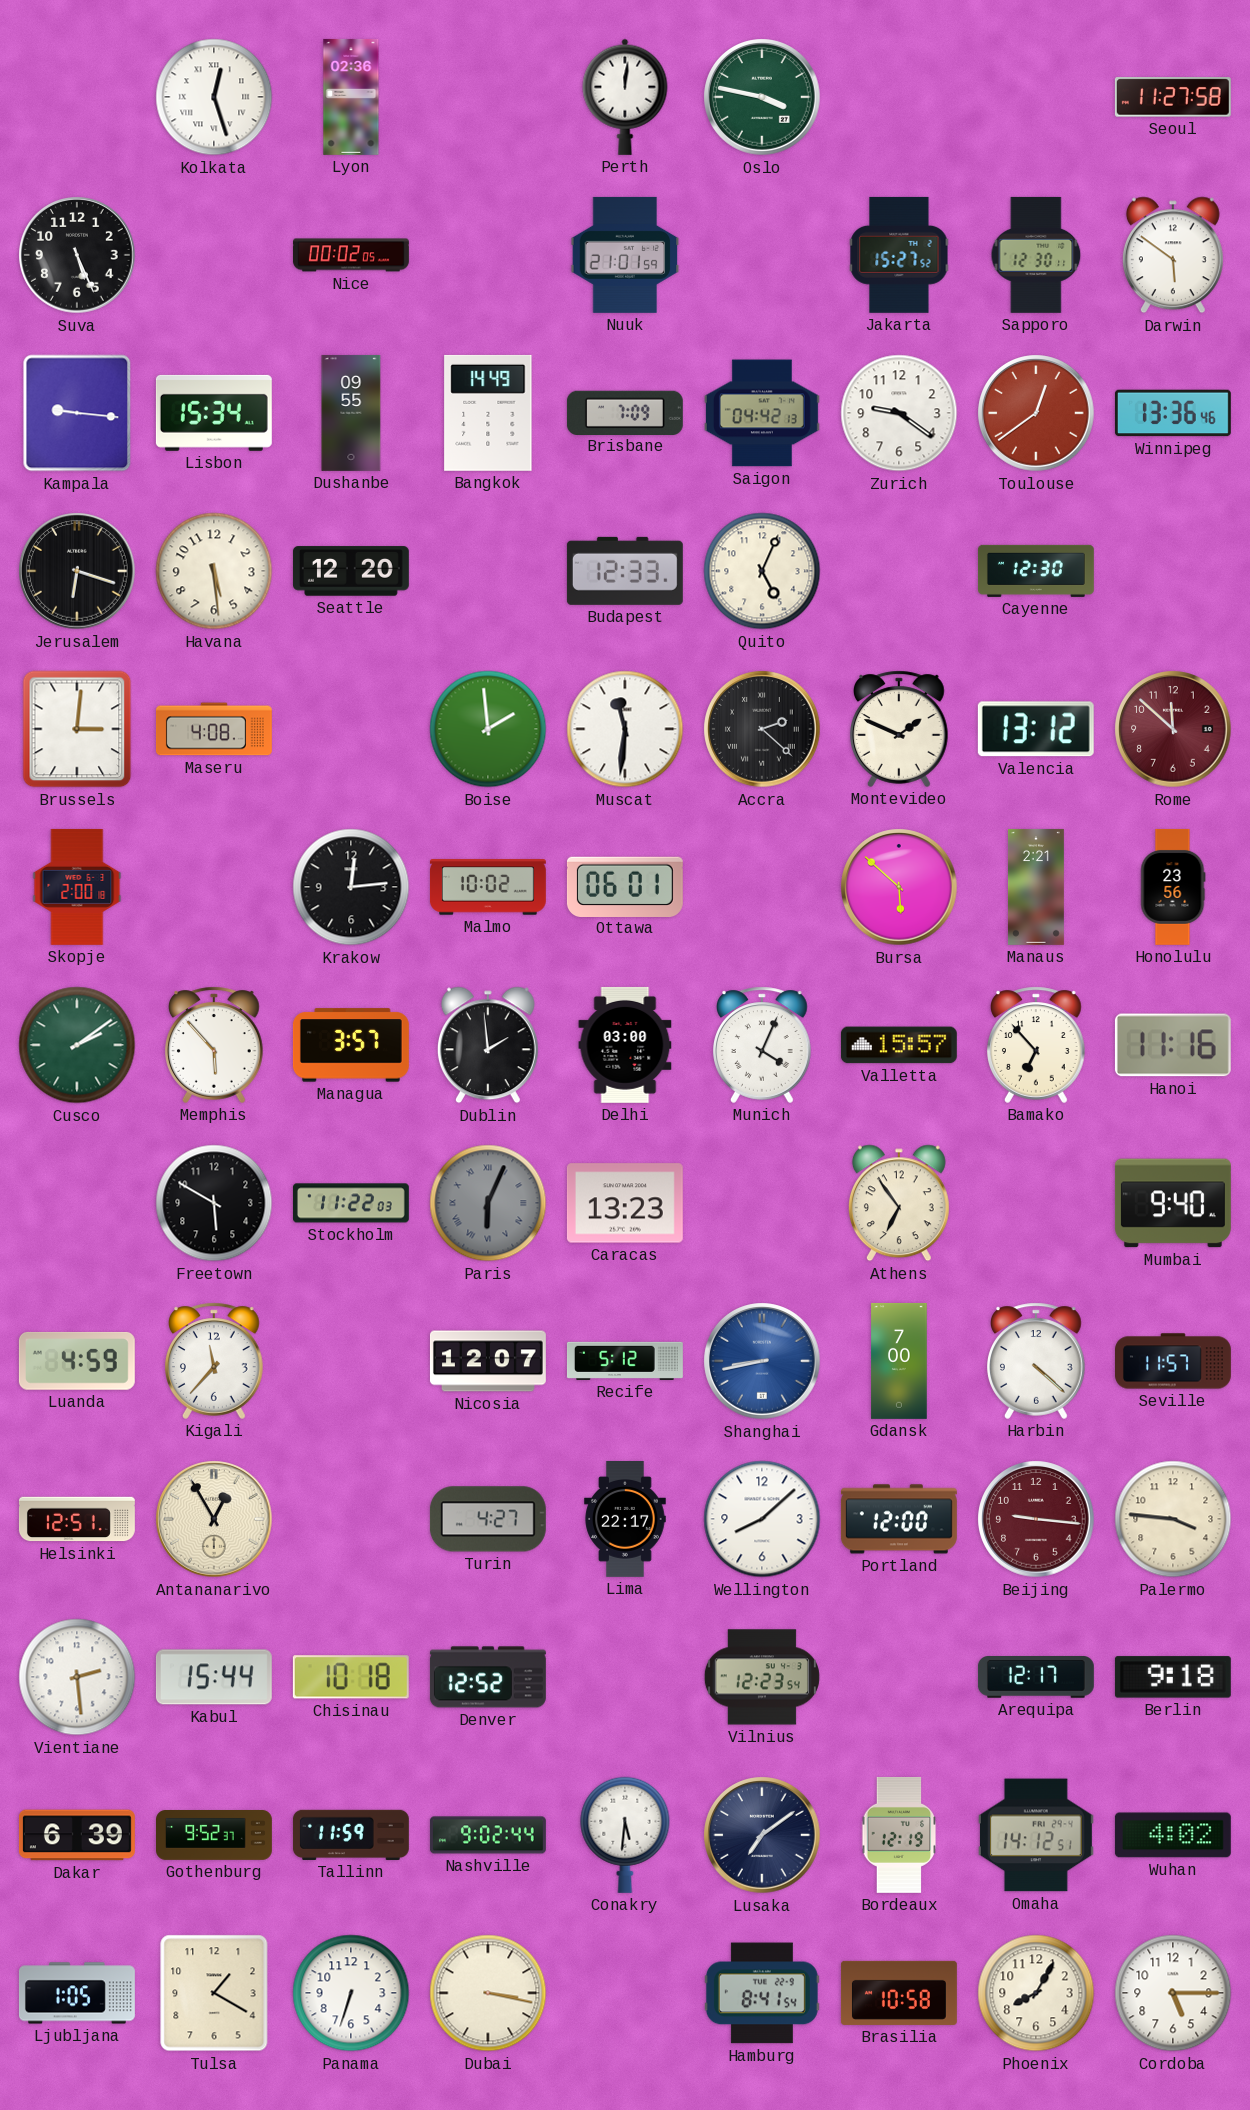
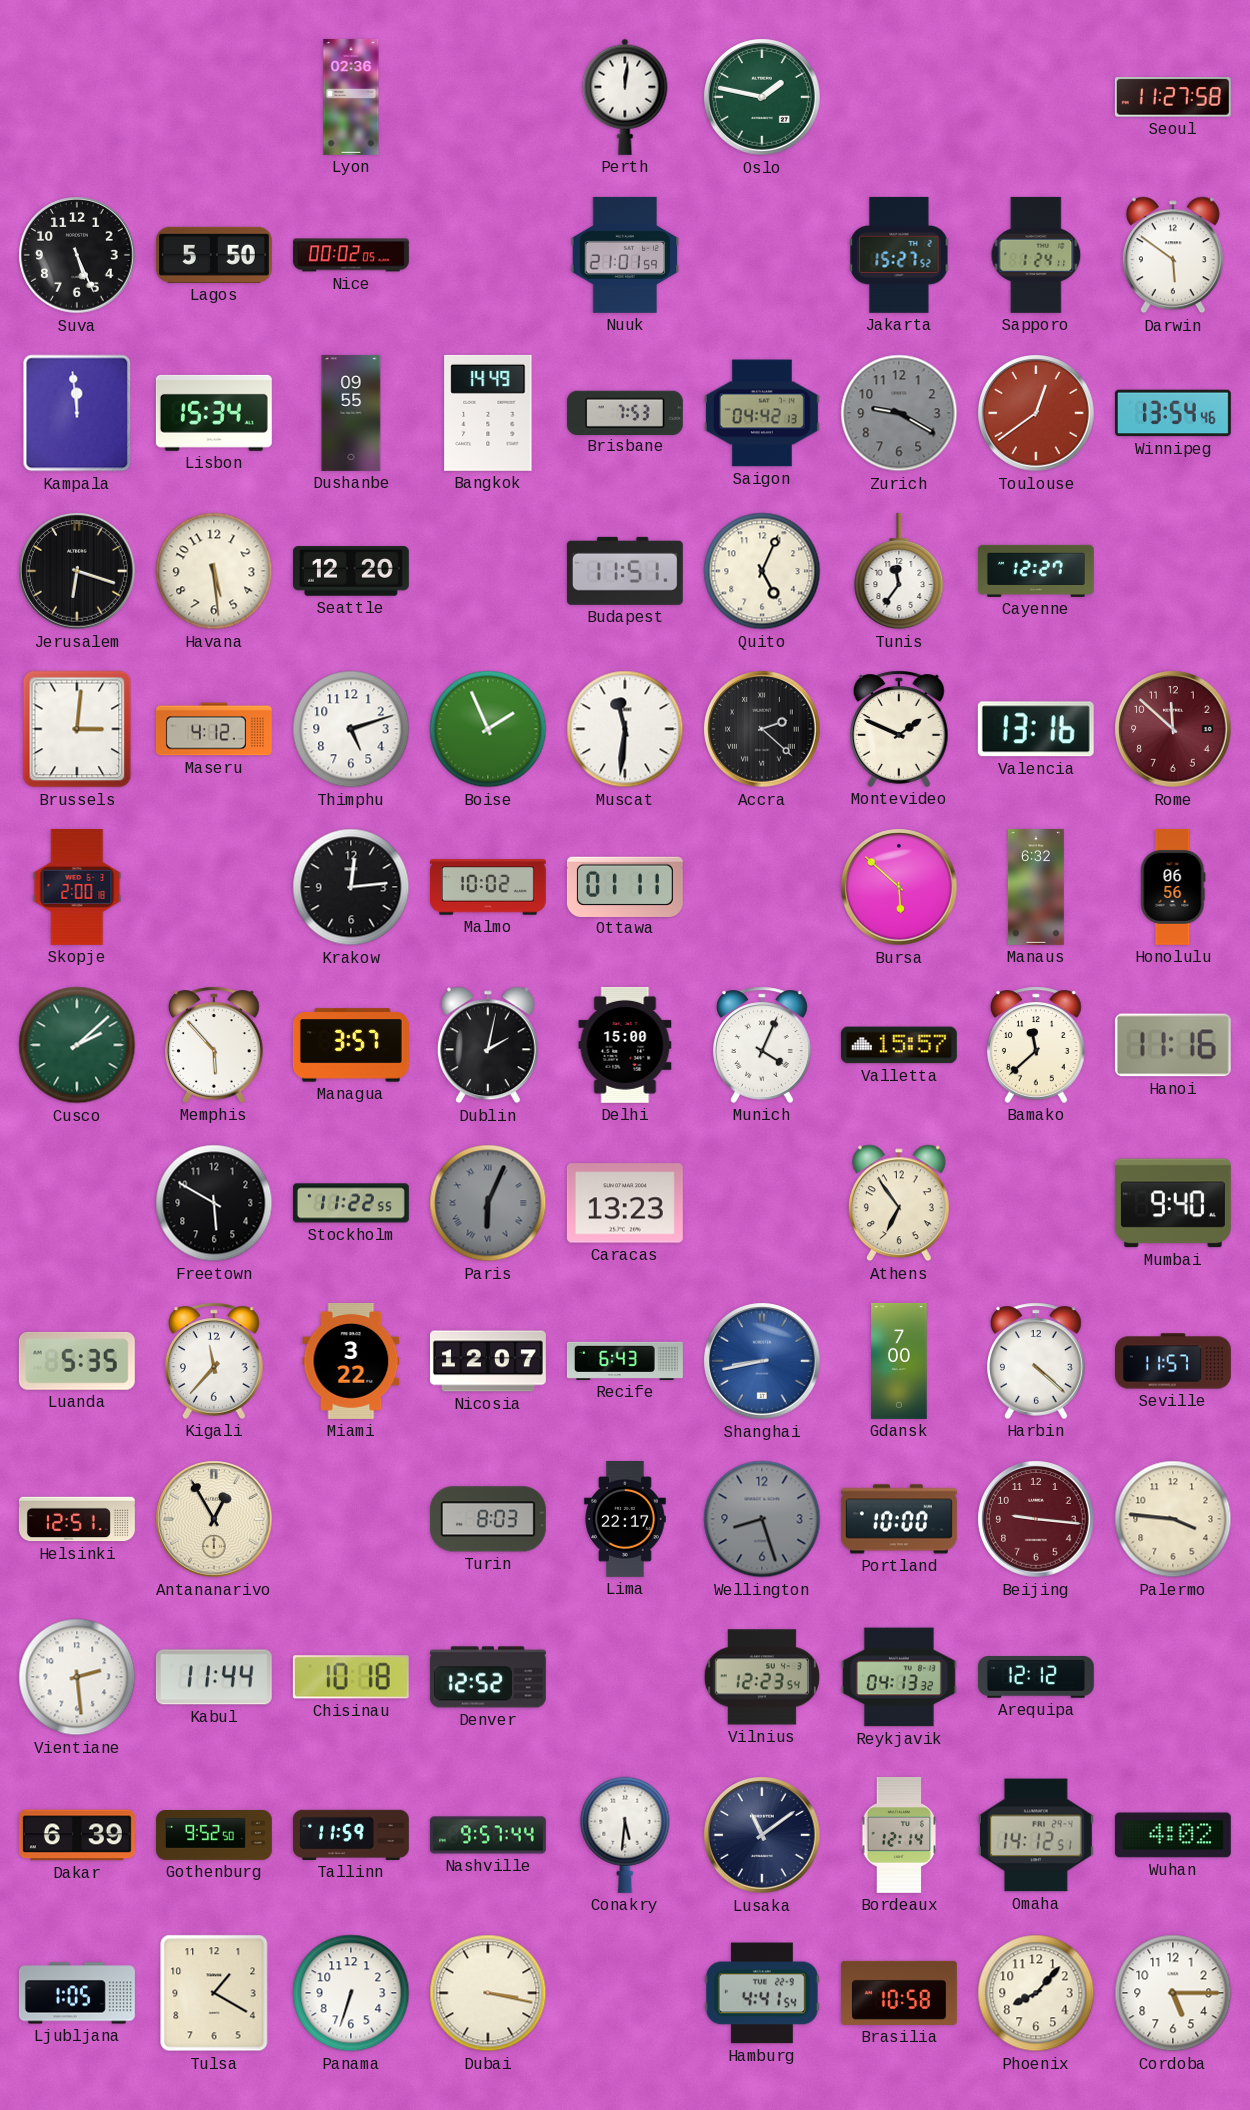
Kolkata: 12:27 -> none
Oslo: 3:47 -> 1:47
Lagos: none -> 5:50
Sapporo: 12:30 -> 1:24
Kampala: 9:16 -> 11:59
Brisbane: 7:09 -> 7:53
Zurich: 9:21 -> 9:20
Zurich dial: white -> grey
Winnipeg: 13:36 -> 13:54
Budapest: 12:33 -> 11:51
Tunis: none -> 11:36
Cayenne: 12:30 -> 12:27
Maseru: 4:08 -> 4:12
Thimphu: none -> 5:12
Boise: 1:59 -> 1:56
Valencia: 13:12 -> 13:16
Ottawa: 06:01 -> 01:11
Manaus: 2:21 -> 6:32
Honolulu: 23:56 -> 06:56
Cusco: 2:09 -> 2:08
Dublin: 1:59 -> 2:02
Delhi: 03:00 -> 15:00
Bamako: 6:53 -> 11:38
Stockholm: 11:22:03 -> 11:22:55
Luanda: 4:59 -> 5:35
Miami: none -> 3:22
Recife: 5:12 -> 6:43
Turin: 4:27 -> 8:03
Wellington: 8:08 -> 8:27
Wellington dial: white -> grey
Portland: 12:00 -> 10:00
Kabul: 15:44 -> 11:44
Reykjavik: none -> 04:13
Arequipa: 12:17 -> 12:12
Berlin: 9:18 -> none
Gothenburg: 9:52:37 -> 9:52:50
Nashville: 9:02 -> 9:57
Lusaka: 7:09 -> 11:09
Bordeaux: 12:19 -> 12:14
Hamburg: 8:41 -> 4:41
Phoenix: 8:05 -> 8:07
